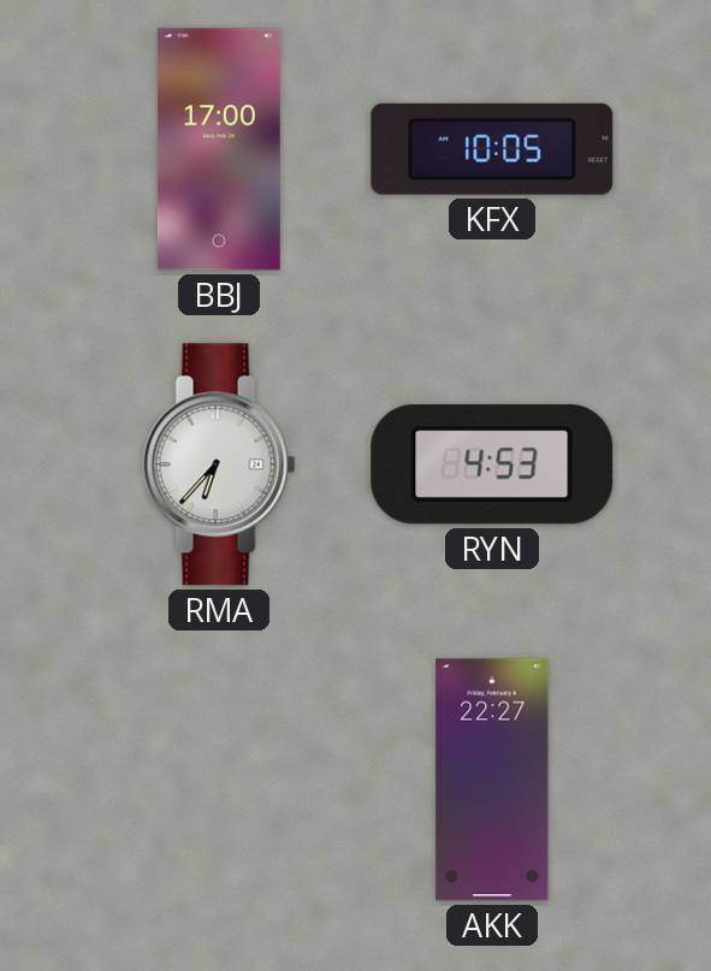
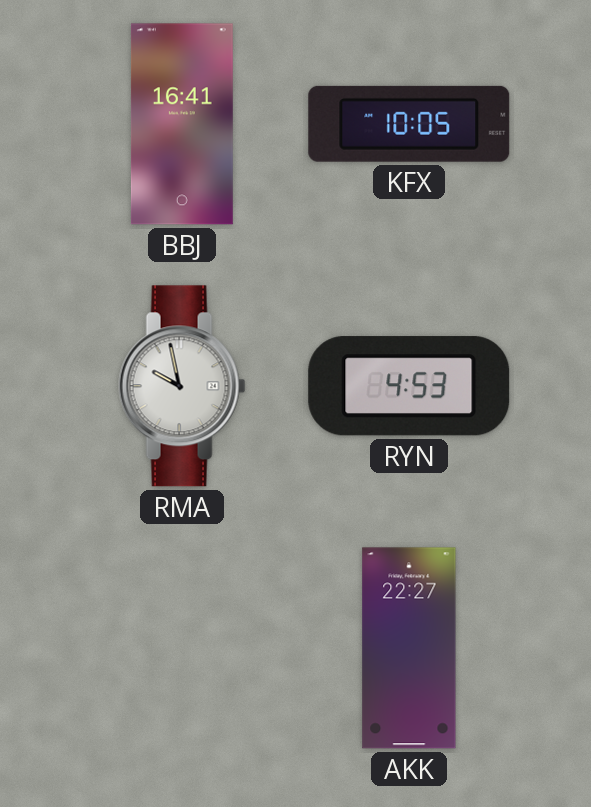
BBJ: 17:00 -> 16:41
RMA: 6:37 -> 9:58
